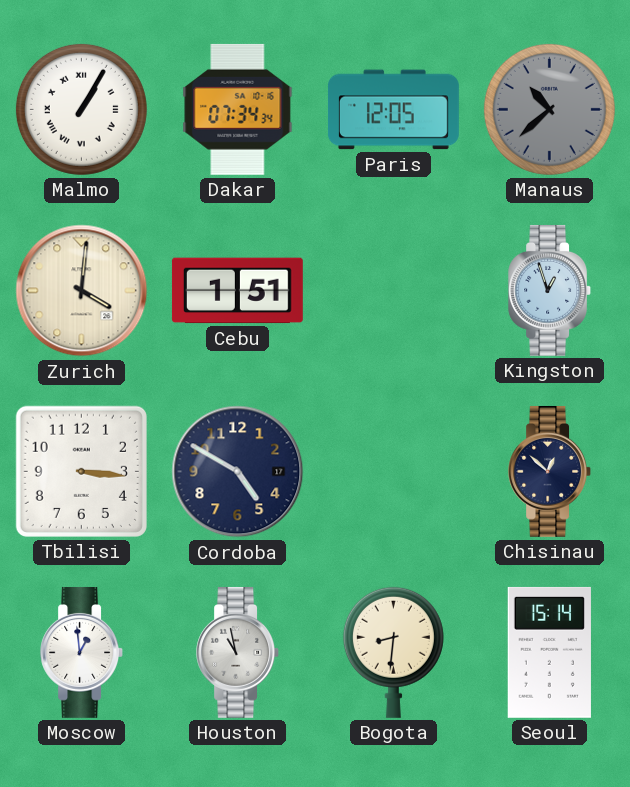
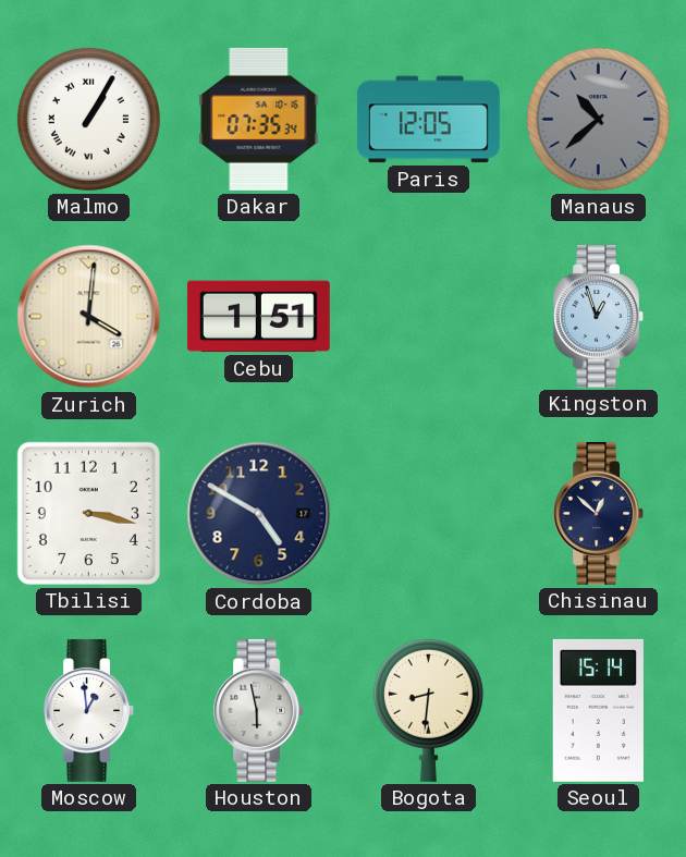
Dakar: 07:34 -> 07:35
Tbilisi: 3:16 -> 3:17
Houston: 10:58 -> 5:58
